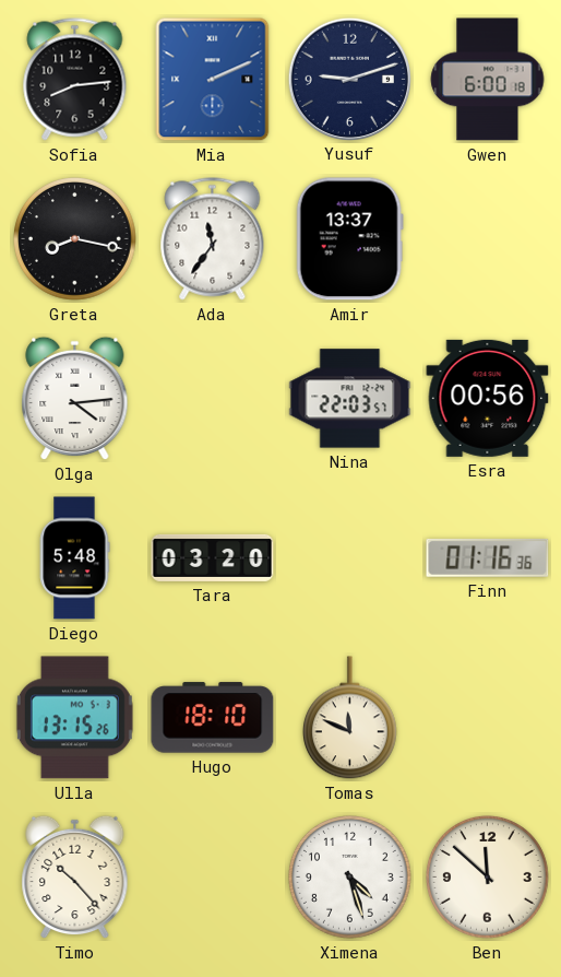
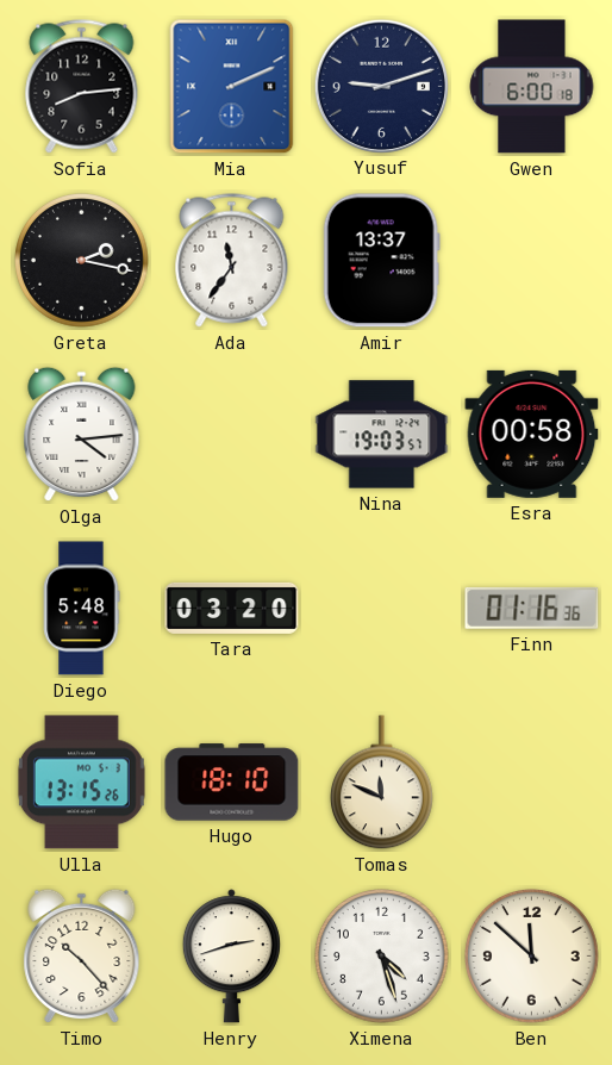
Greta: 8:17 -> 2:17
Nina: 22:03 -> 19:03
Esra: 00:56 -> 00:58
Henry: none -> 2:42
